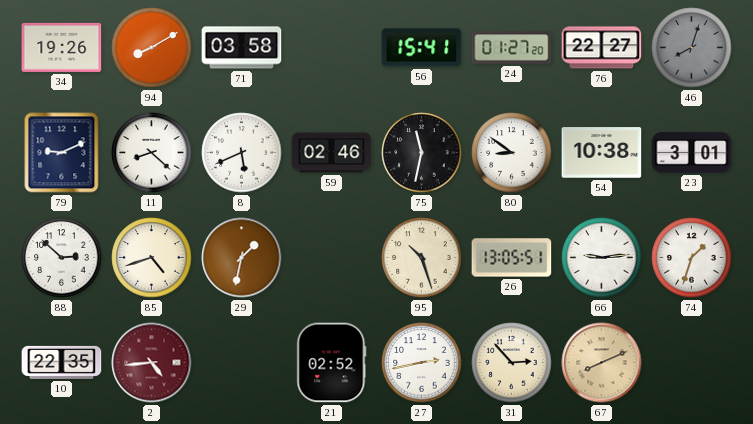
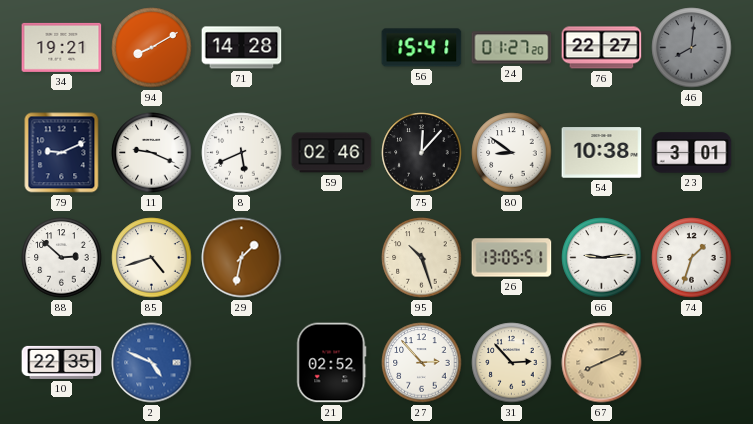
34: 19:26 -> 19:21
71: 03:58 -> 14:28
46: 8:03 -> 8:01
11: 8:22 -> 9:19
75: 11:32 -> 12:07
2: 4:44 -> 4:49
2 dial: burgundy -> blue
27: 2:43 -> 2:53
